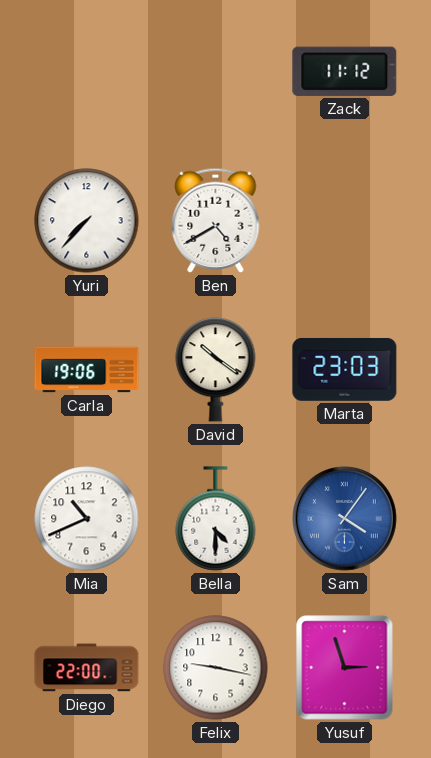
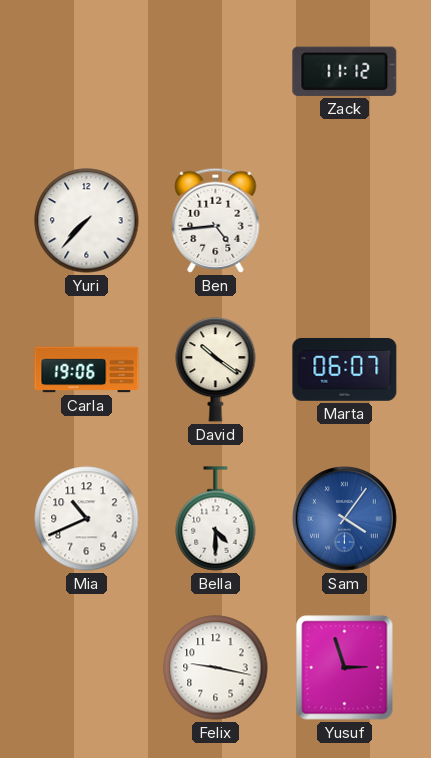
Ben: 4:40 -> 4:44
Marta: 23:03 -> 06:07
Diego: 22:00 -> none
